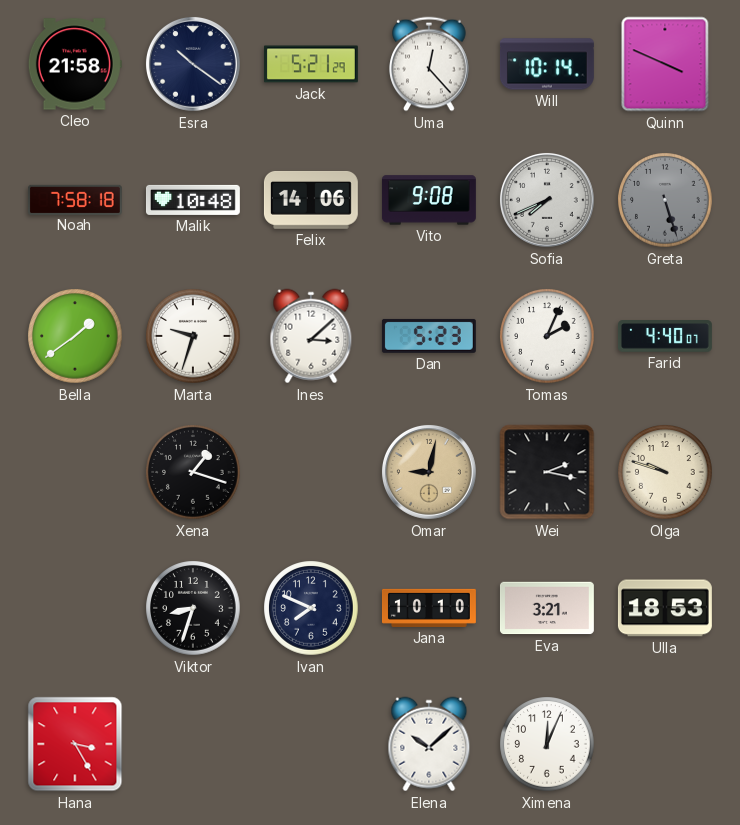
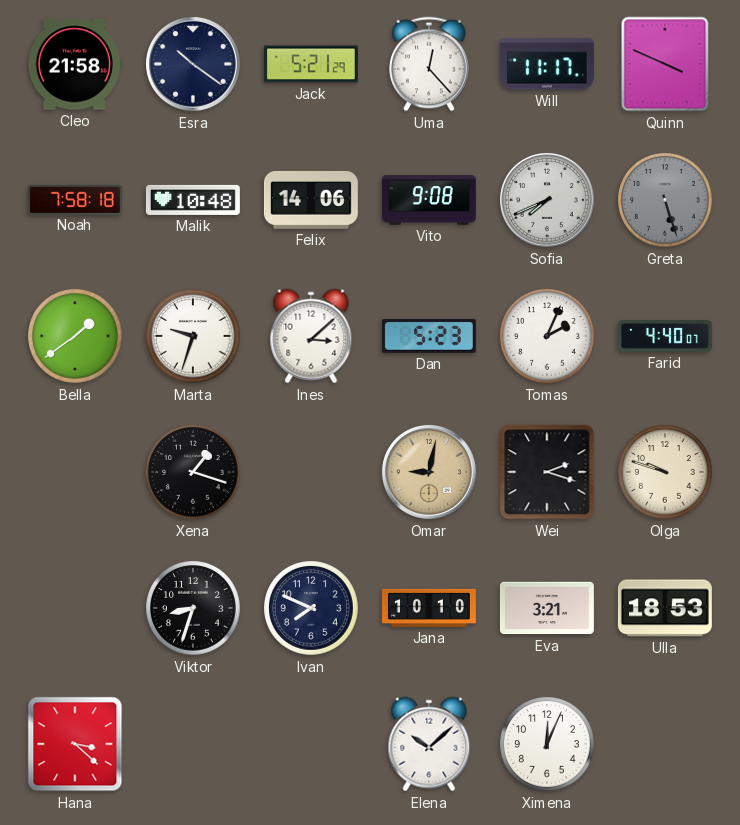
Will: 10:14 -> 11:17
Wei: 2:17 -> 2:18
Hana: 3:25 -> 3:22
